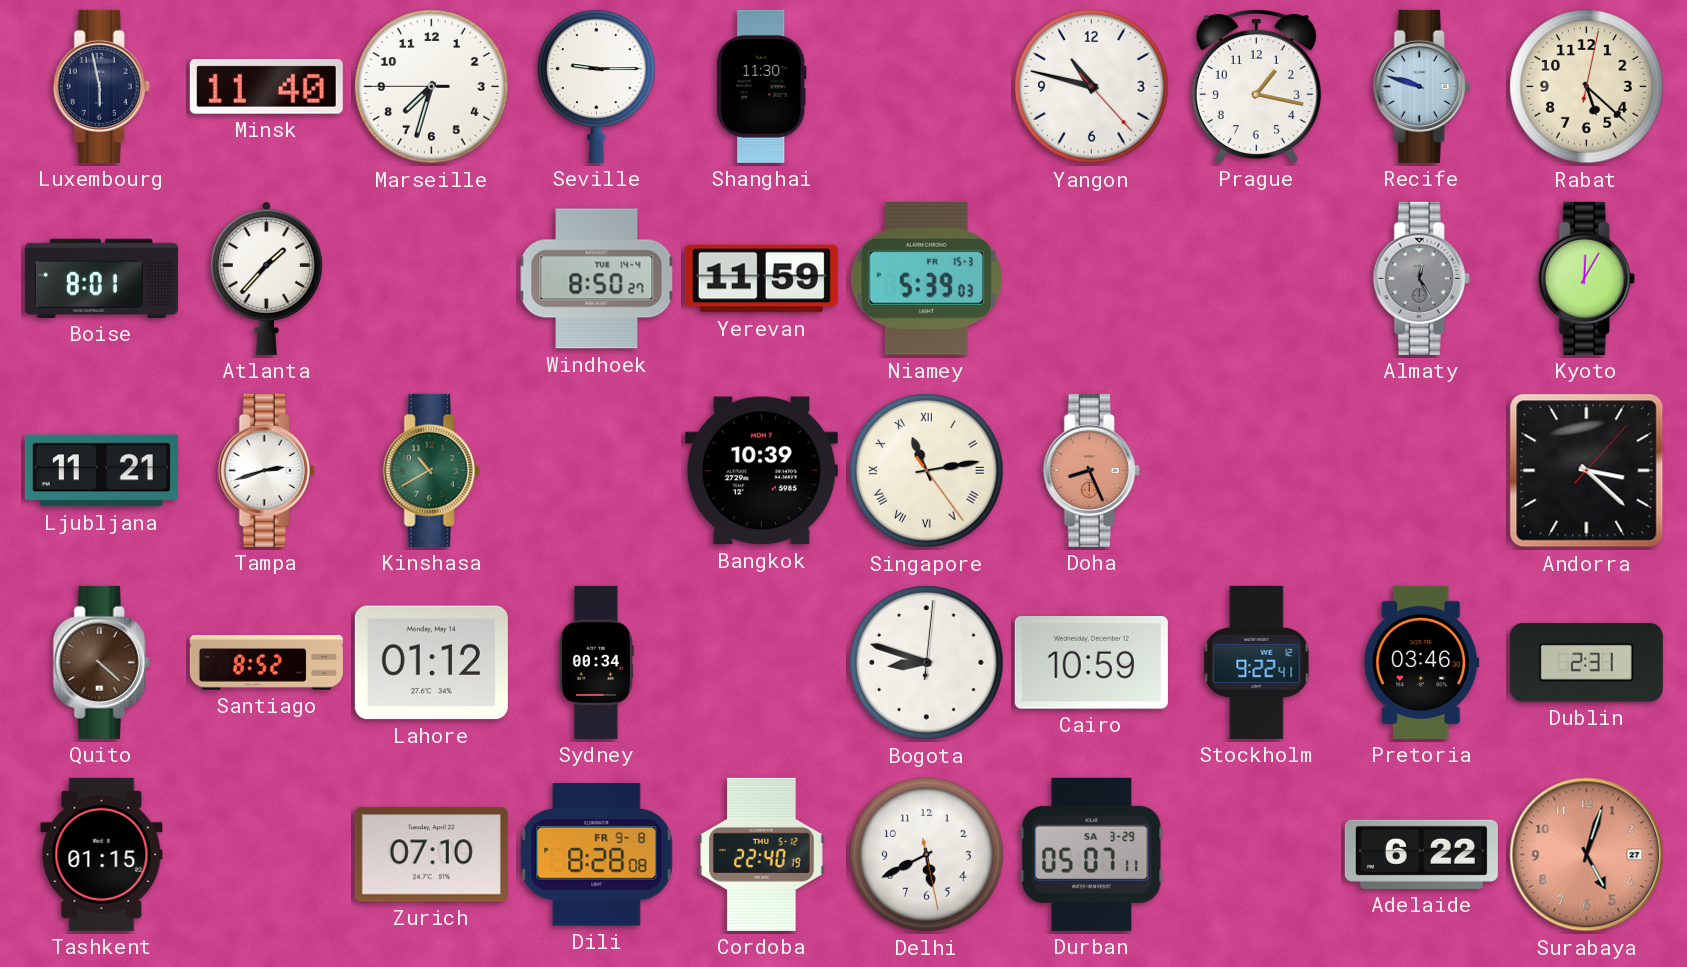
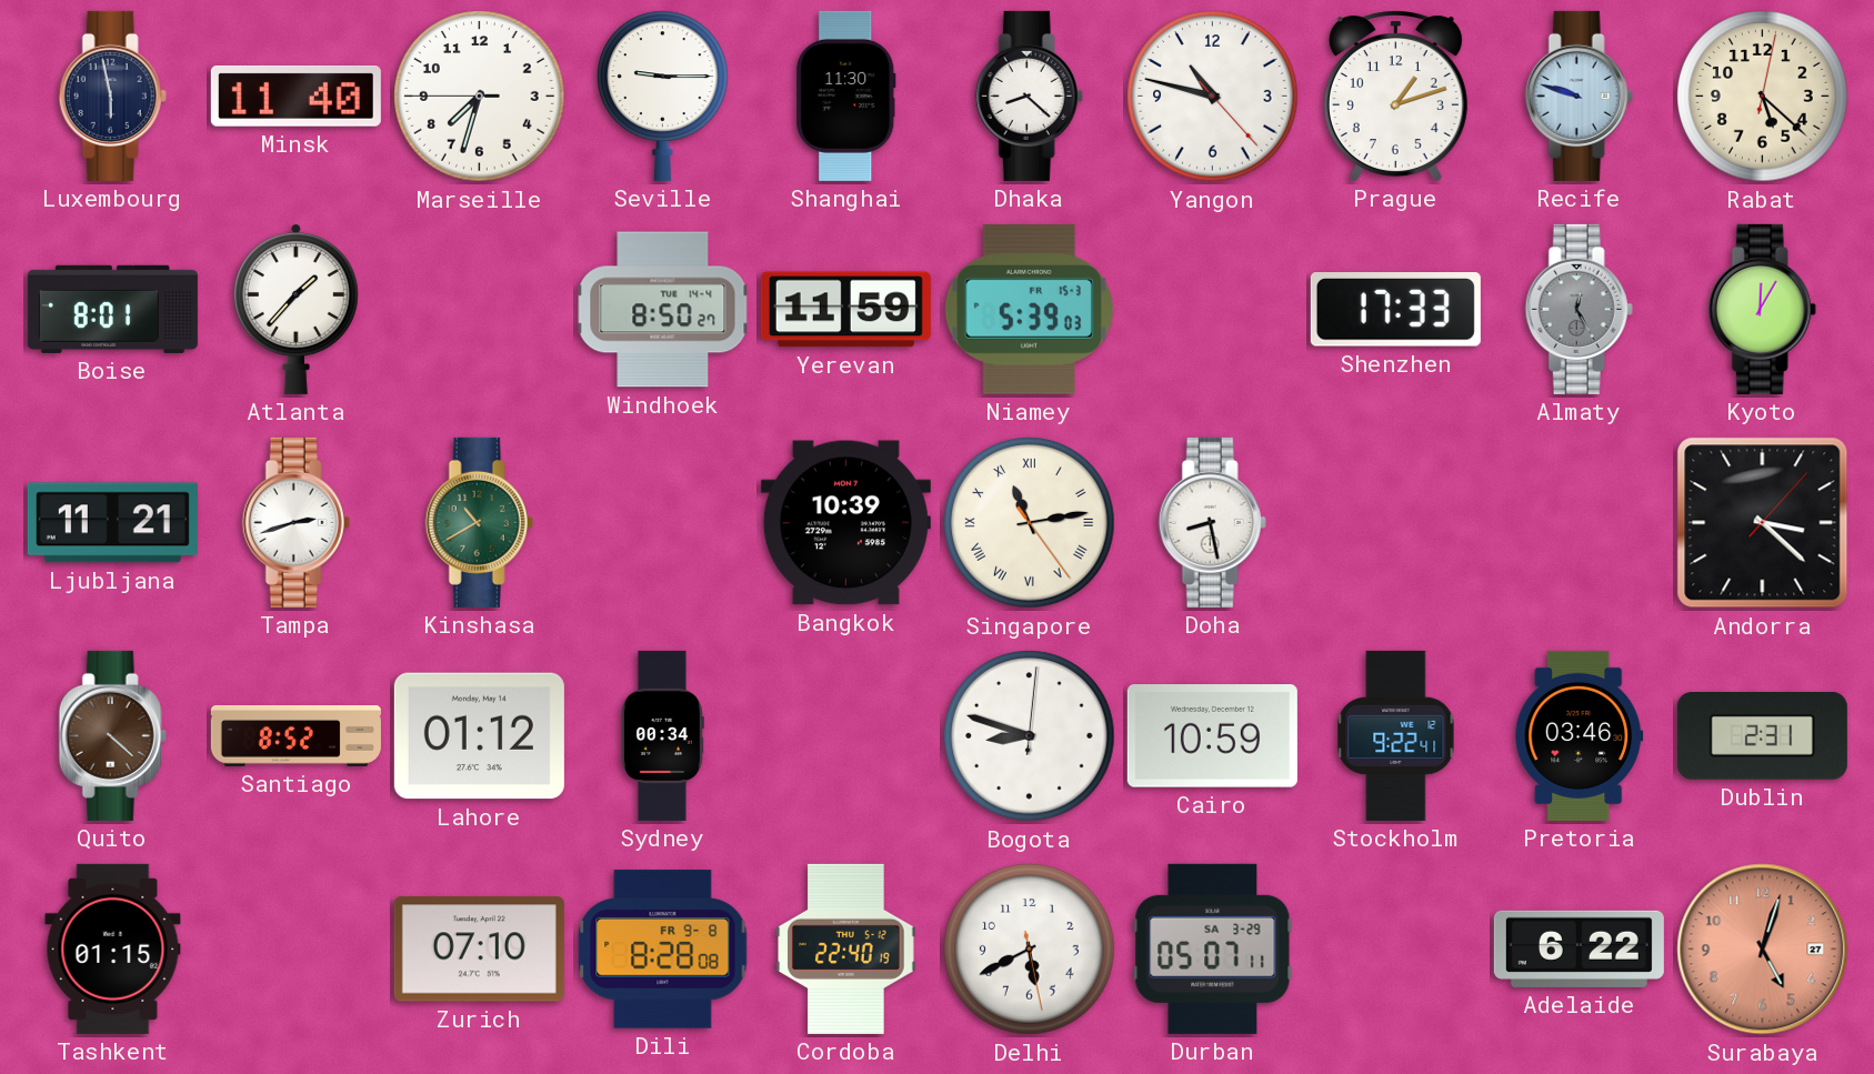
Dhaka: none -> 8:22
Prague: 1:17 -> 1:12
Shenzhen: none -> 17:33
Doha: 8:26 -> 8:28
Doha dial: salmon -> white
